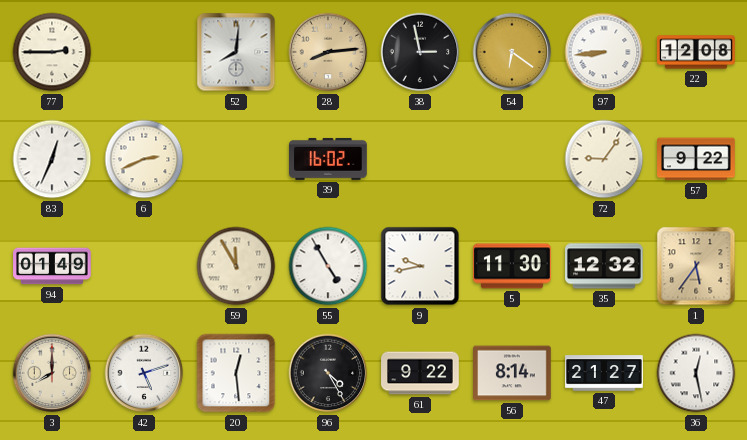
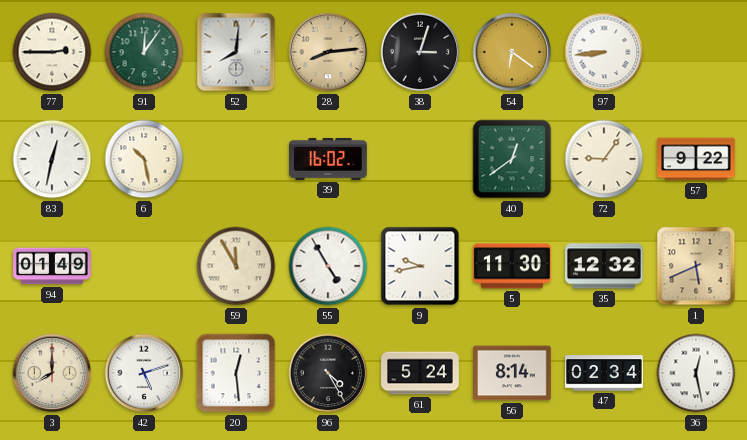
91: none -> 12:06
38: 2:58 -> 3:03
22: 12:08 -> none
83: 12:34 -> 12:32
6: 2:41 -> 10:28
40: none -> 12:39
1: 5:36 -> 5:41
61: 9:22 -> 5:24
47: 21:27 -> 02:34
